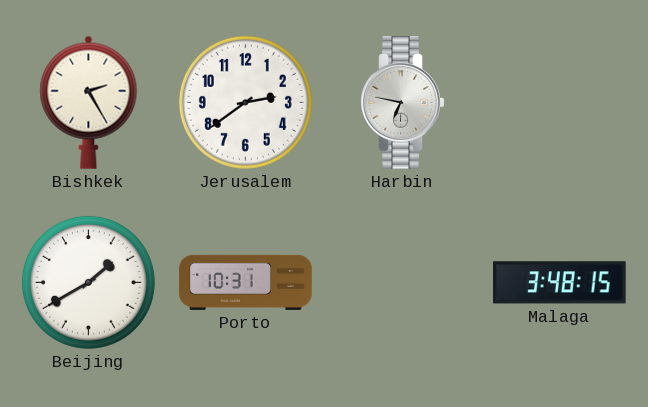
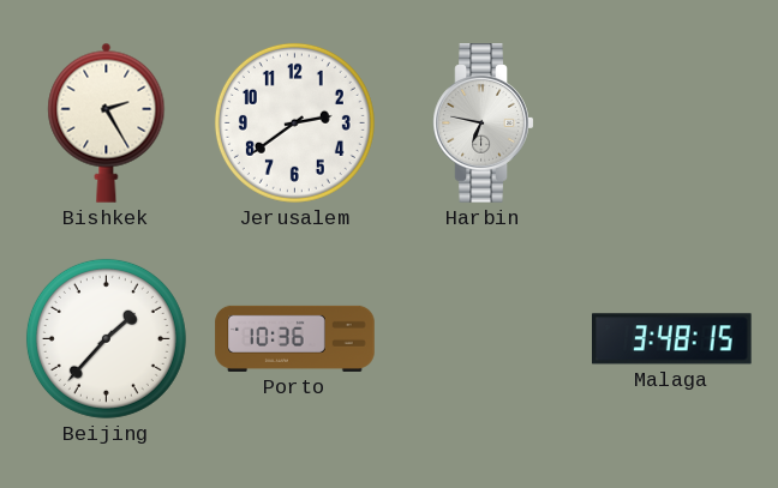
Beijing: 1:40 -> 1:37
Porto: 10:31 -> 10:36
